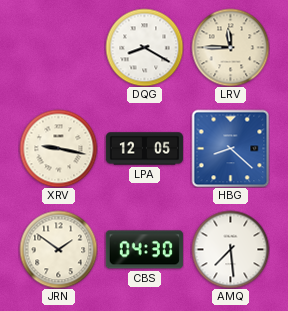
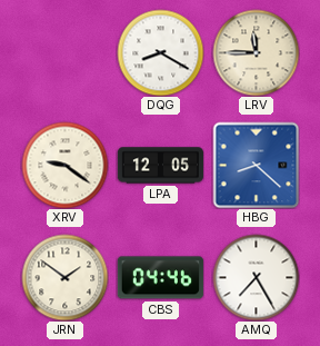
XRV: 9:17 -> 9:21
CBS: 04:30 -> 04:46
AMQ: 7:29 -> 7:25
